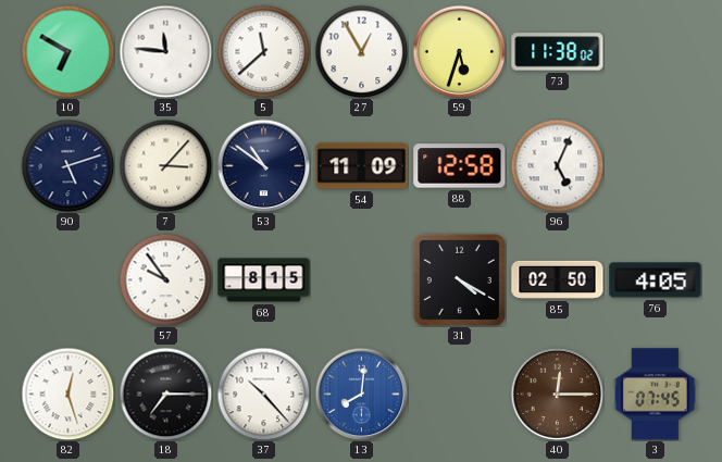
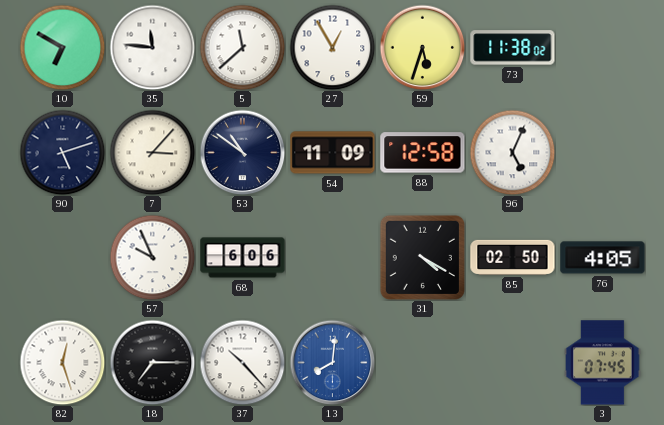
57: 9:54 -> 9:56
68: 8:15 -> 6:06
40: 12:15 -> none
